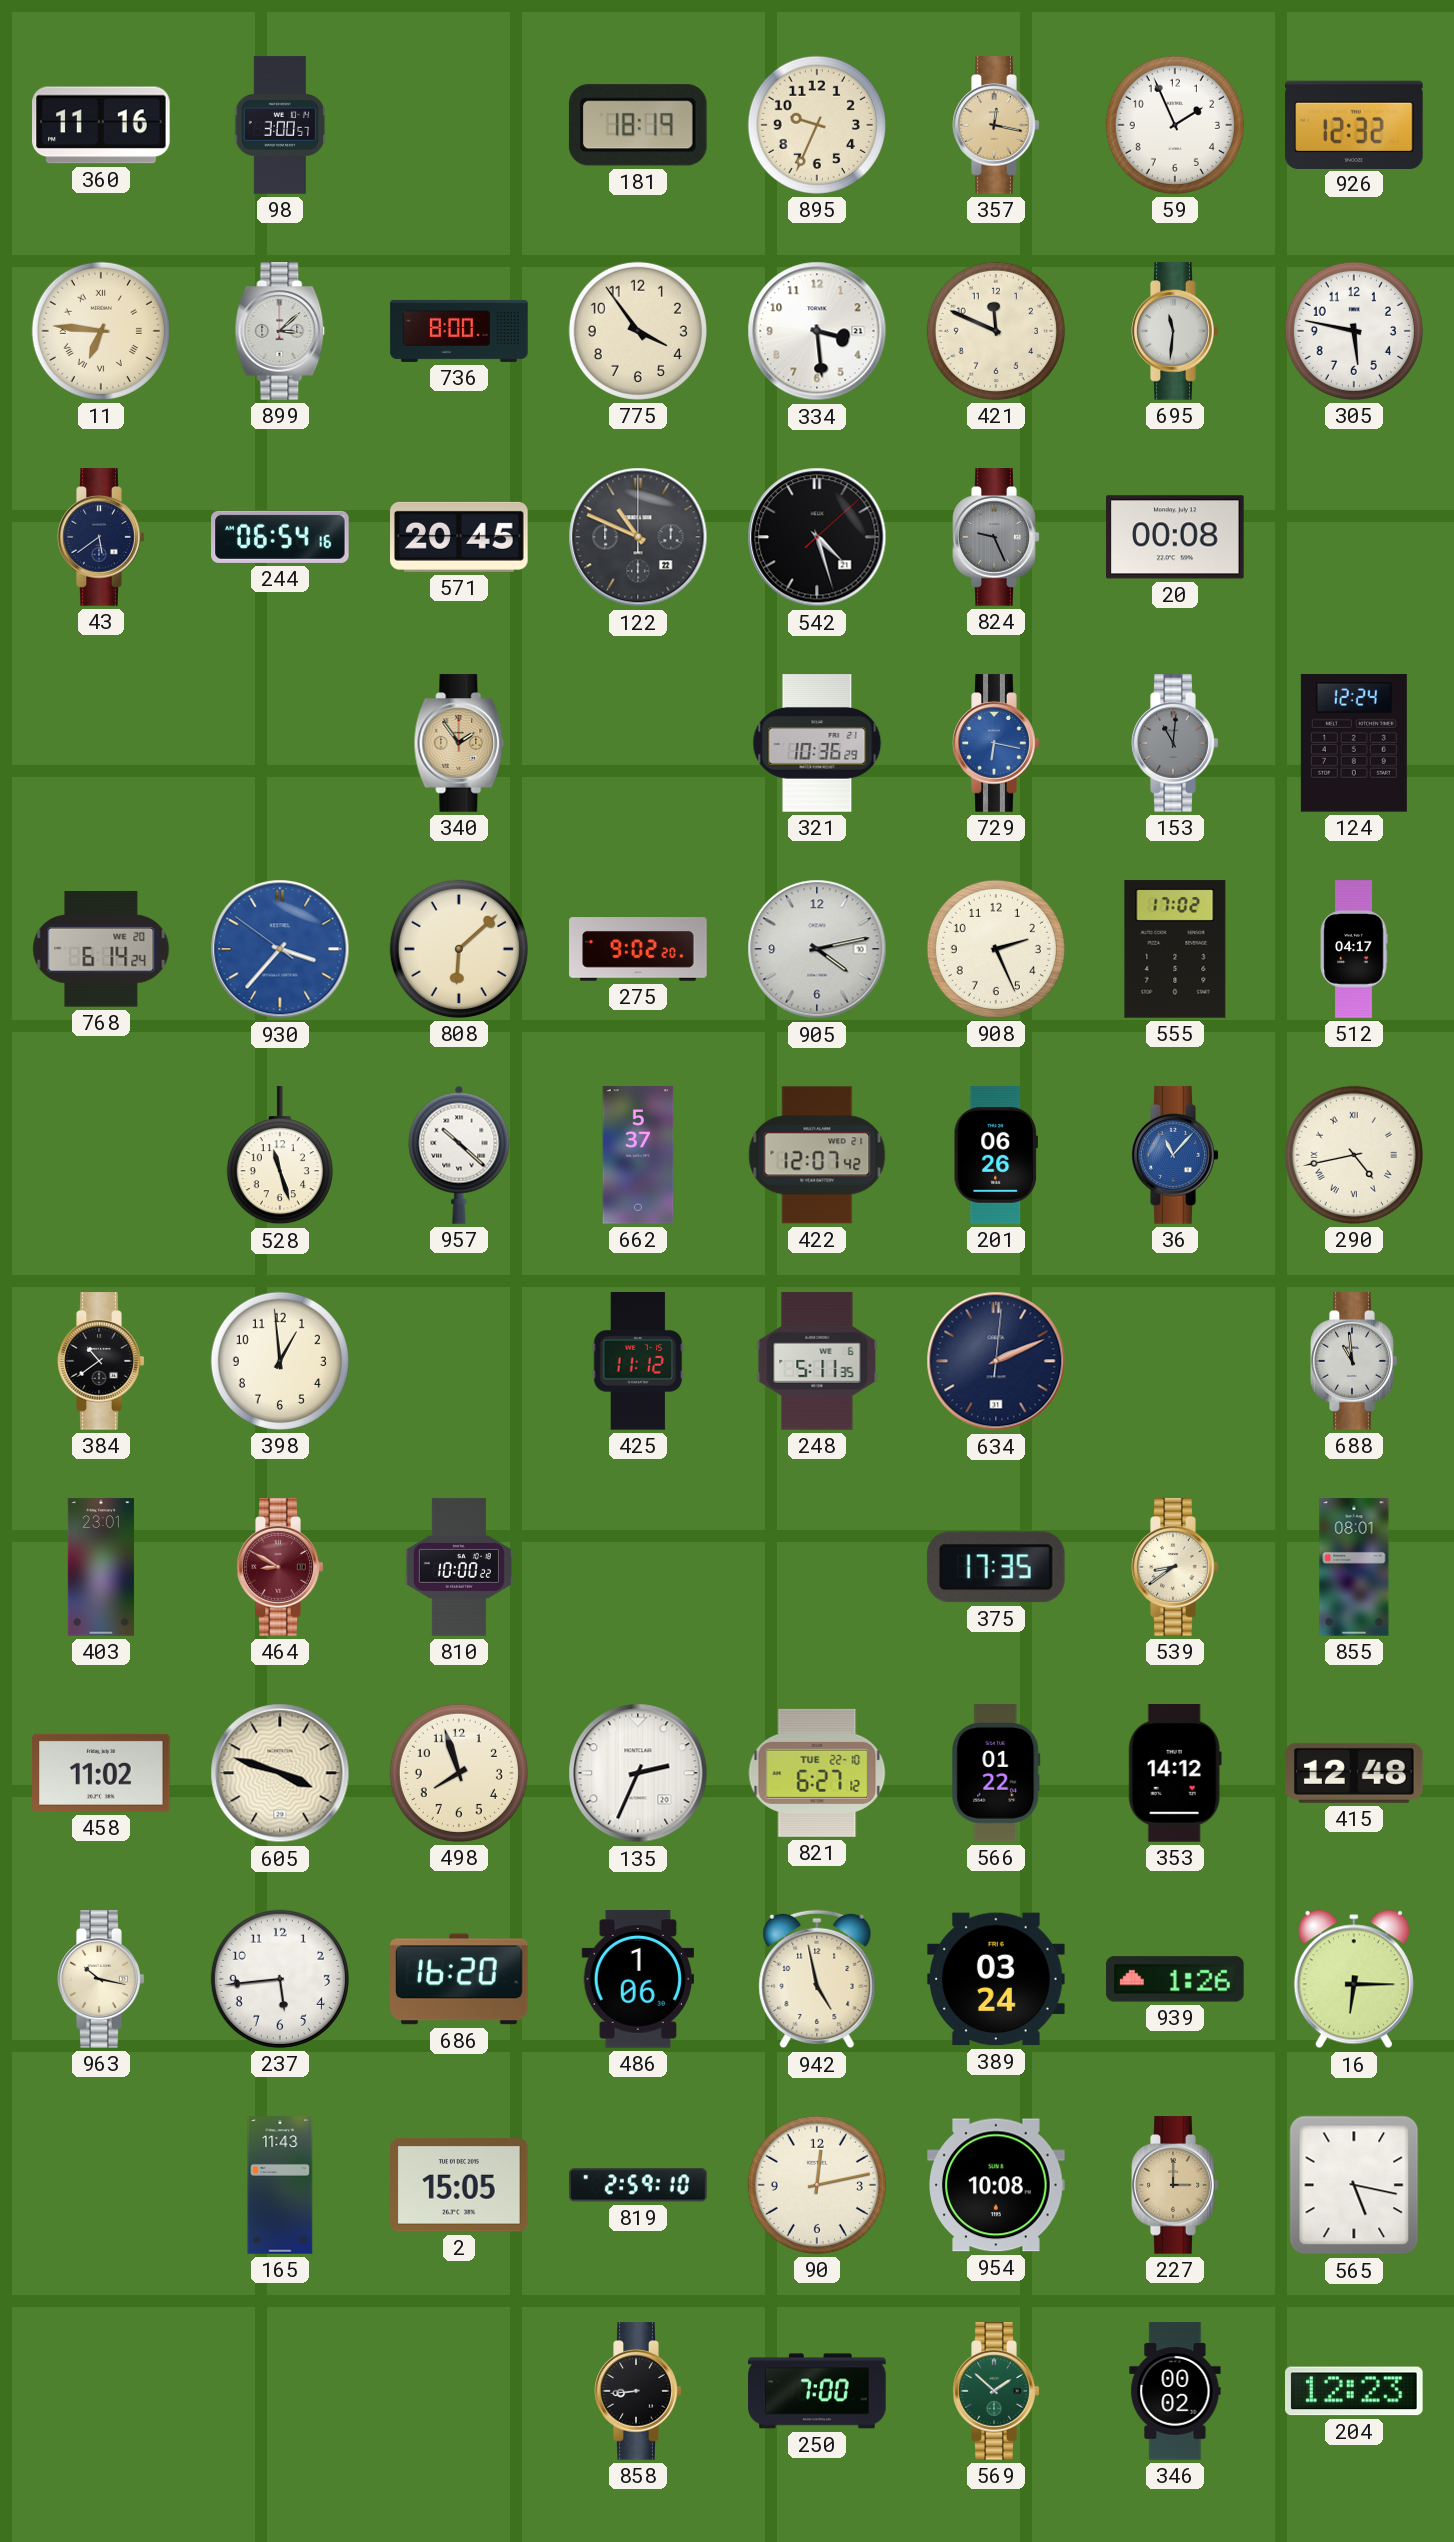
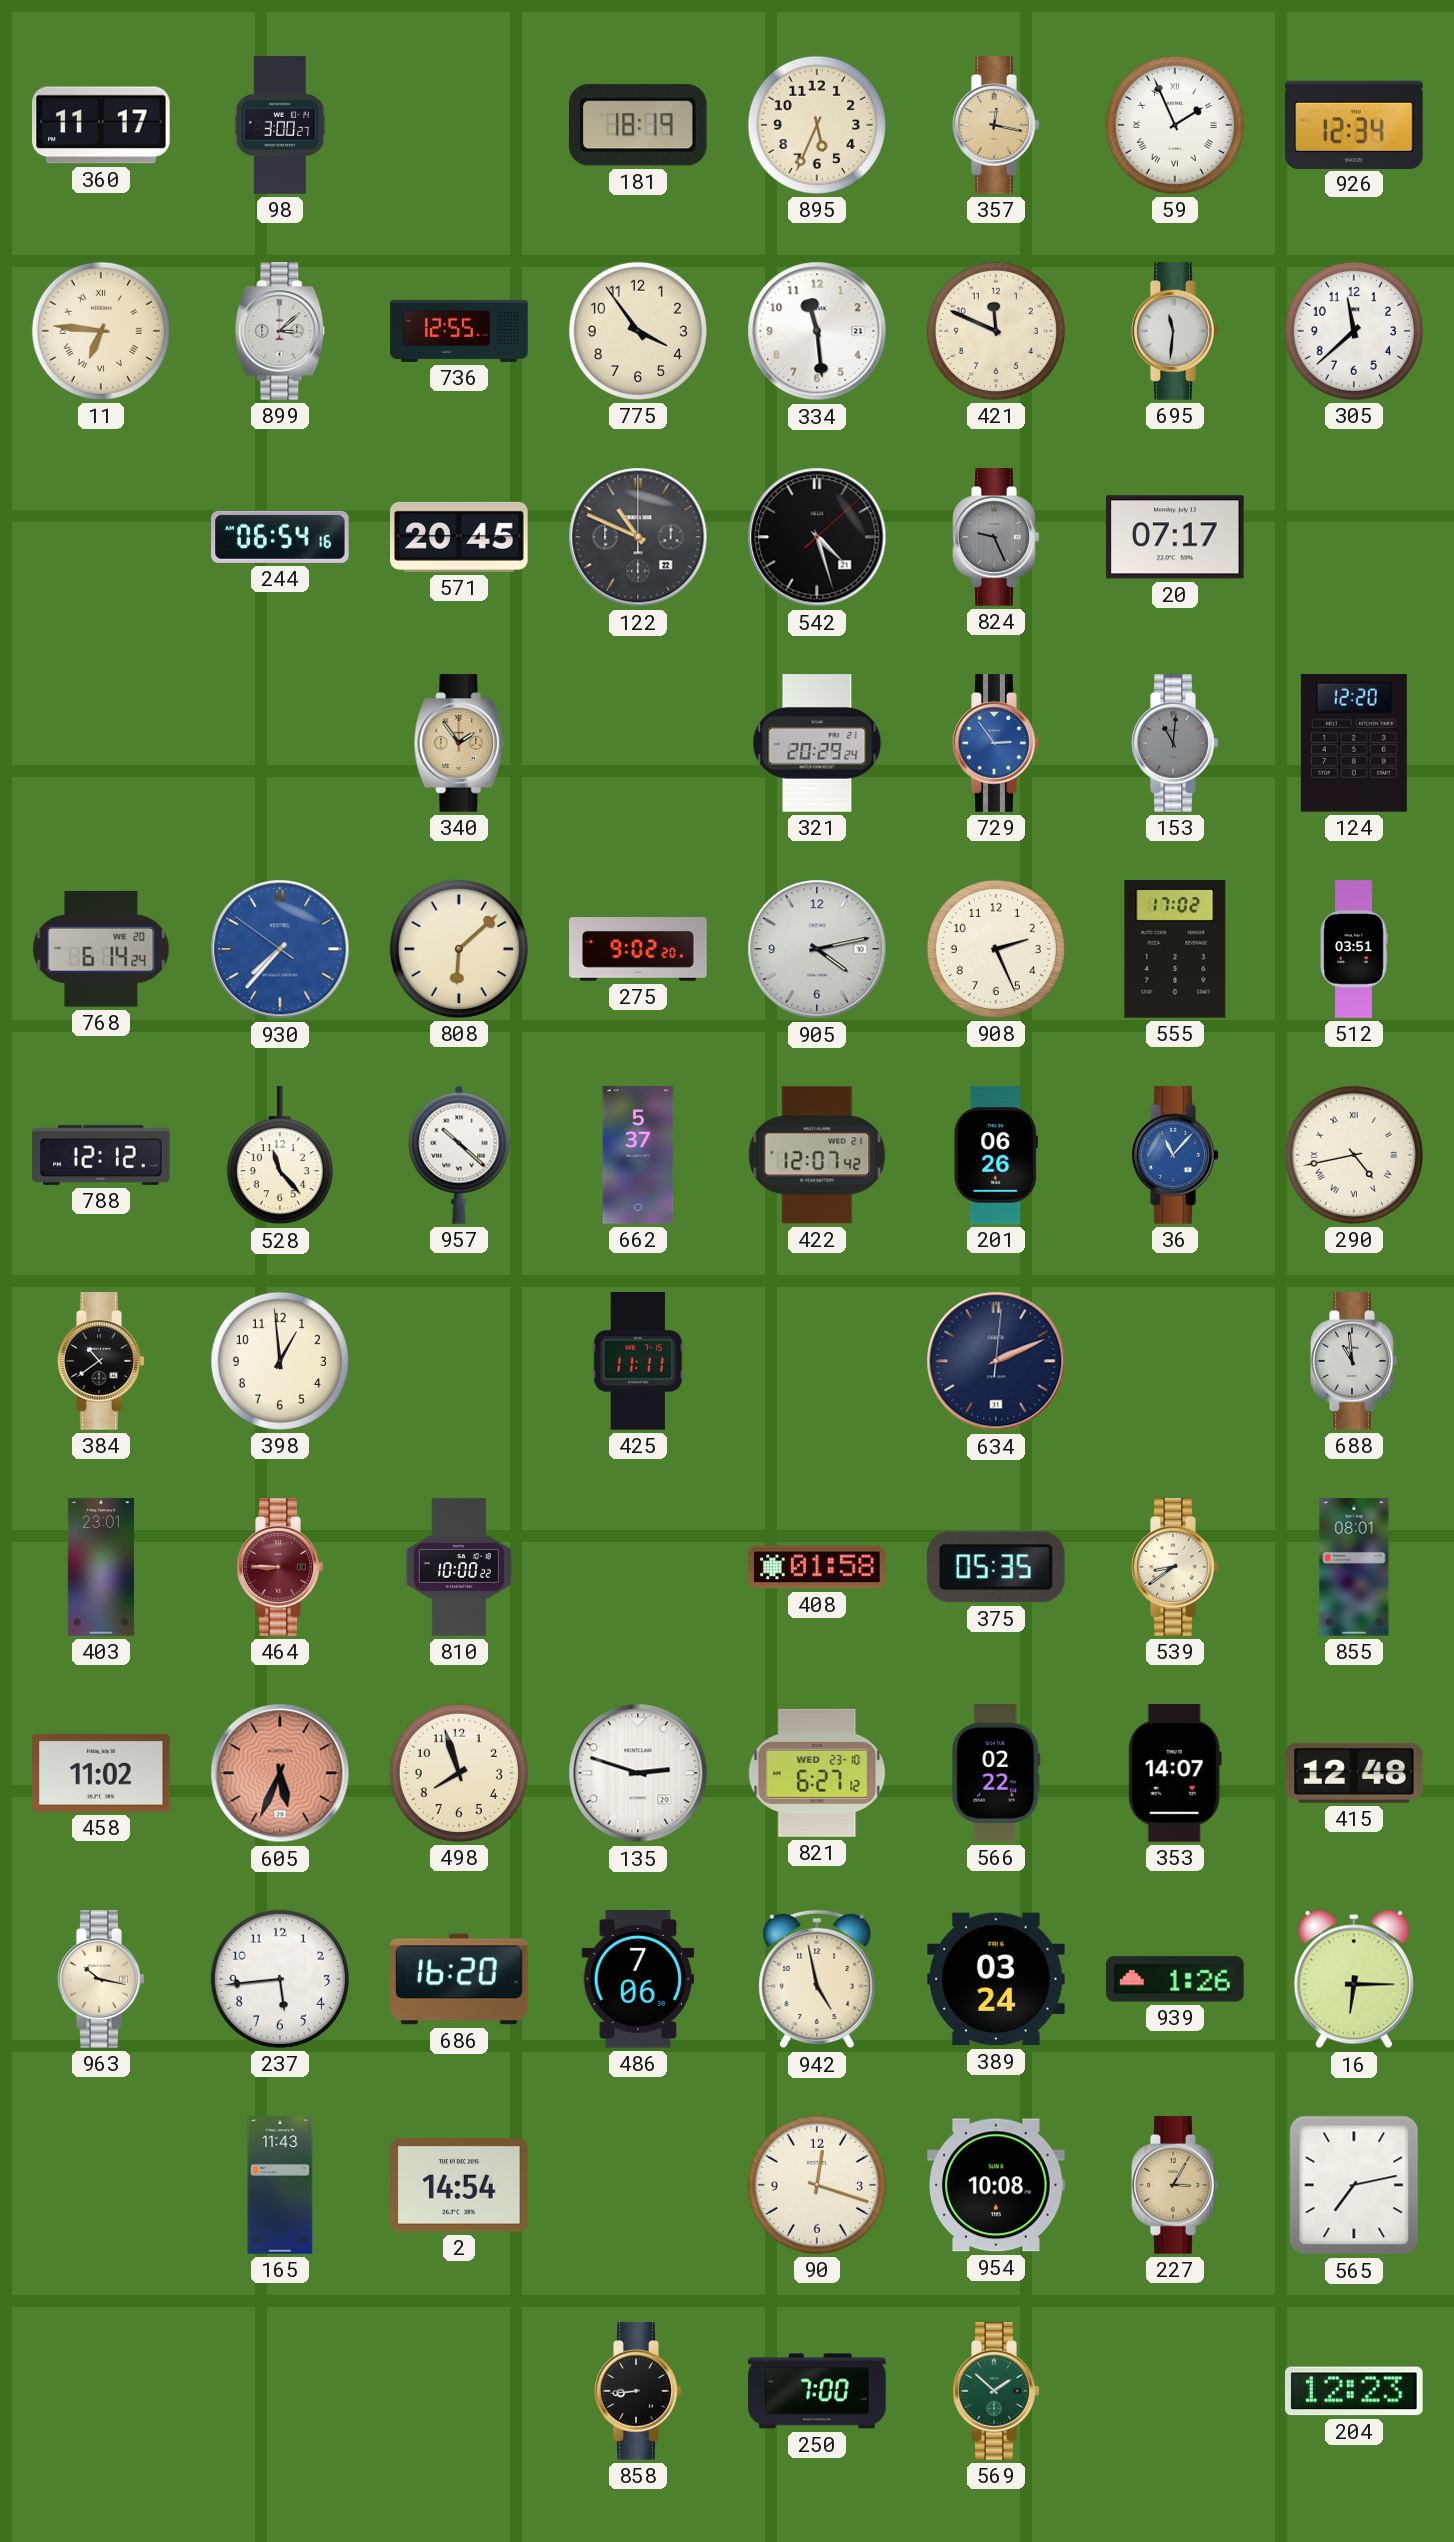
360: 11:16 -> 11:17
98: 3:00:57 -> 3:00:27
895: 9:34 -> 5:34
59 numerals: Arabic -> Roman
926: 12:32 -> 12:34
736: 8:00 -> 12:55
334: 3:29 -> 11:29
305: 5:47 -> 11:38
43: 5:39 -> none
20: 00:08 -> 07:17
321: 10:36 -> 20:29
729: 6:17 -> 2:54
124: 12:24 -> 12:20
930: 3:36 -> 7:36
512: 04:17 -> 03:51
788: none -> 12:12
528: 11:27 -> 11:23
425: 11:12 -> 11:11
248: 5:11 -> none
464: 8:50 -> 8:45
408: none -> 01:58
375: 17:35 -> 05:35
605: 3:48 -> 5:34
605 dial: cream -> salmon
135: 2:34 -> 2:48
821 date: TUE 22-10 -> WED 23-10
566: 01:22 -> 02:22
353: 14:12 -> 14:07
486: 1:06 -> 7:06
2: 15:05 -> 14:54
819: 2:59 -> none
90: 12:13 -> 12:18
227: 3:00 -> 3:05
565: 5:17 -> 7:13
346: 00:02 -> none
